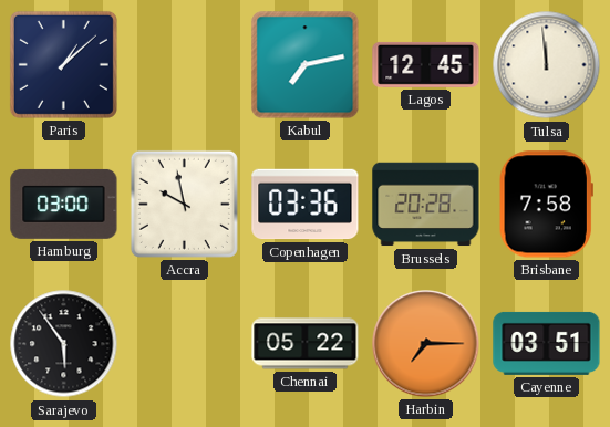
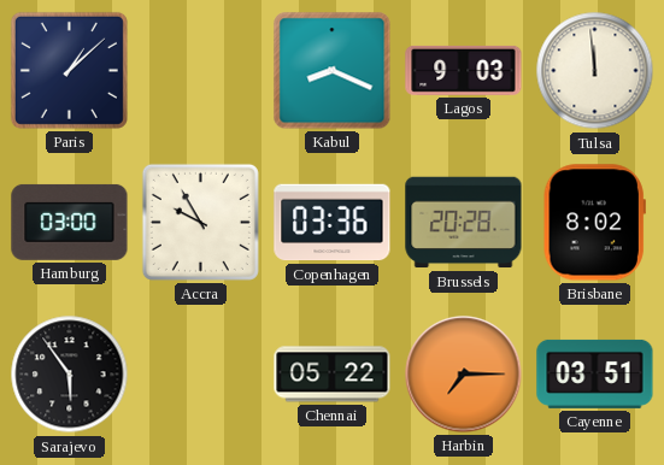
Kabul: 7:13 -> 8:19
Lagos: 12:45 -> 9:03
Accra: 9:58 -> 9:55
Brisbane: 7:58 -> 8:02
